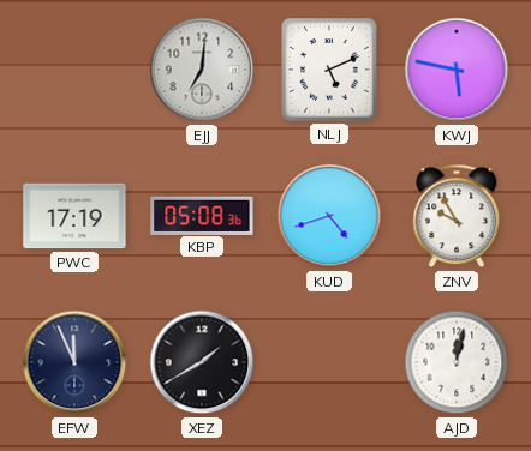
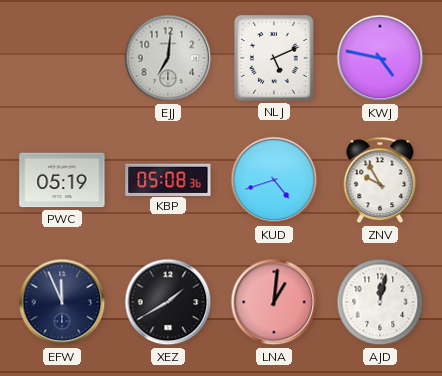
KWJ: 5:47 -> 4:47
PWC: 17:19 -> 05:19
LNA: none -> 1:01
